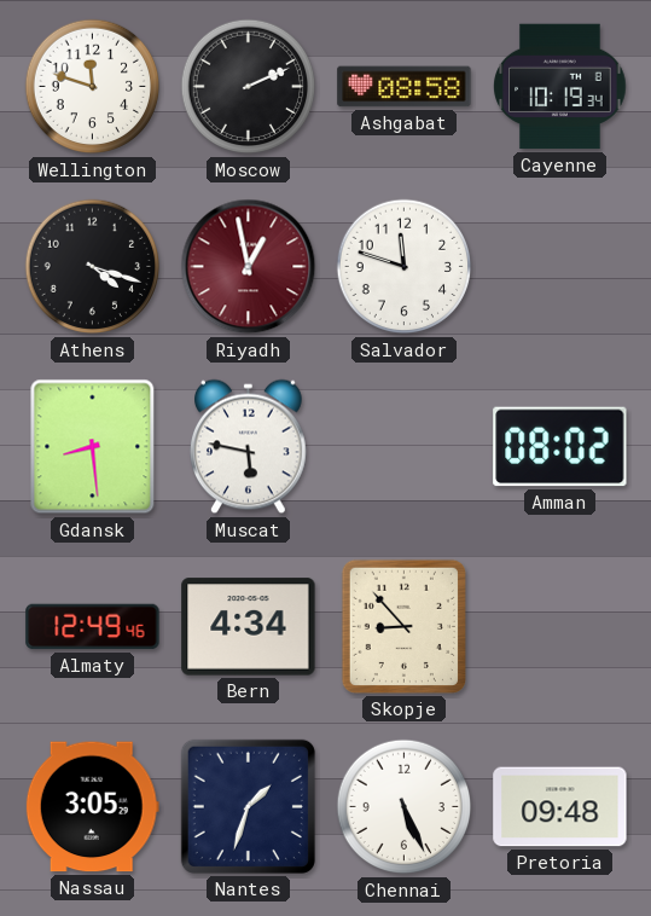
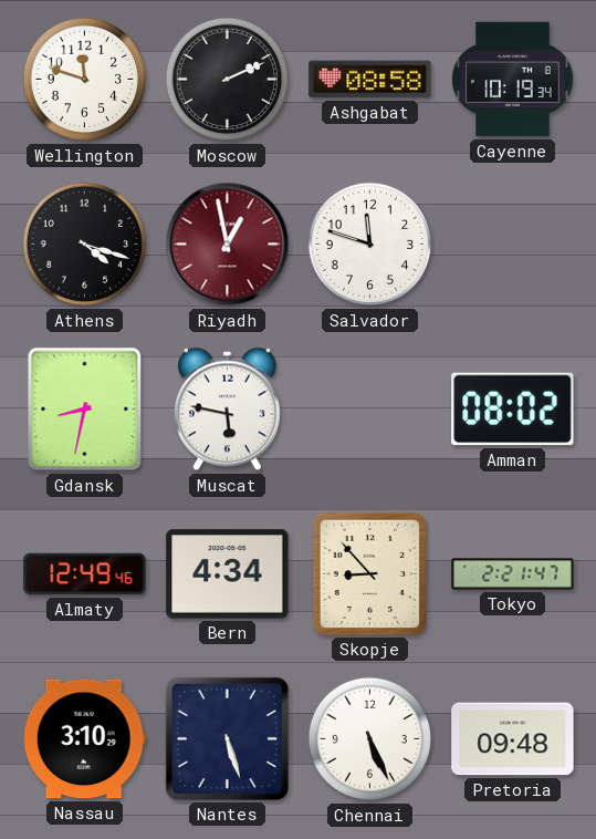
Gdansk: 8:29 -> 8:32
Tokyo: none -> 2:21
Nassau: 3:05 -> 3:10
Nantes: 1:33 -> 5:27
